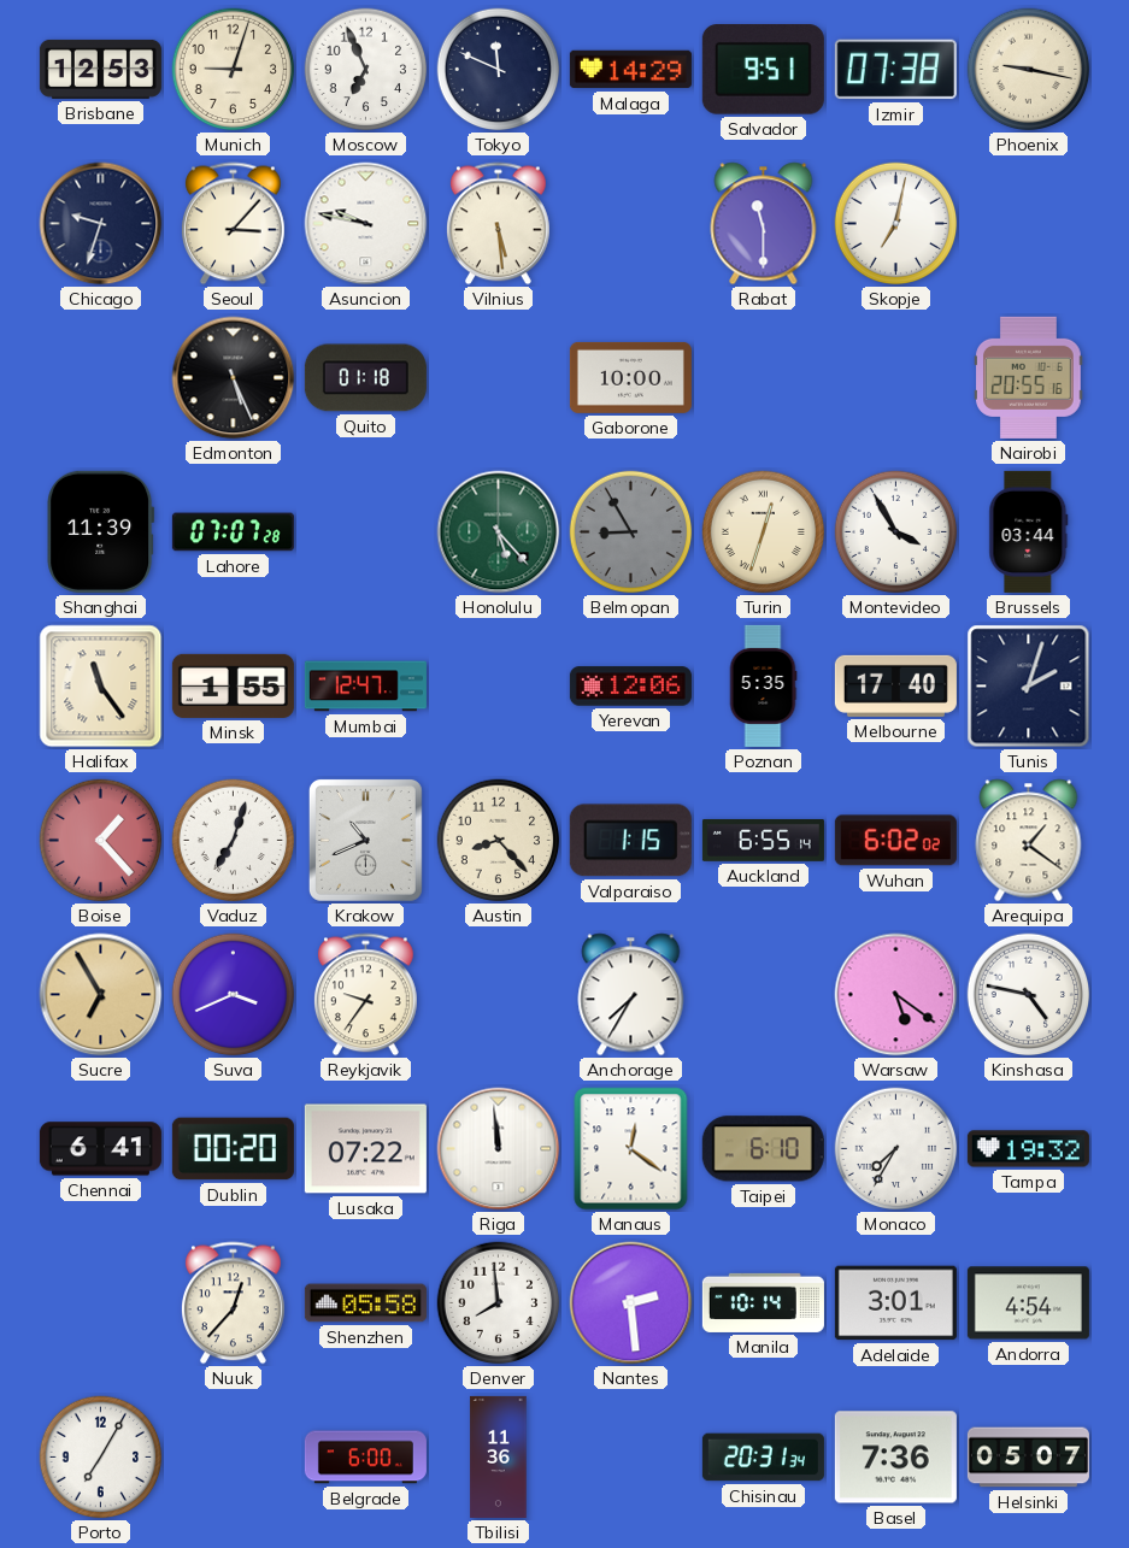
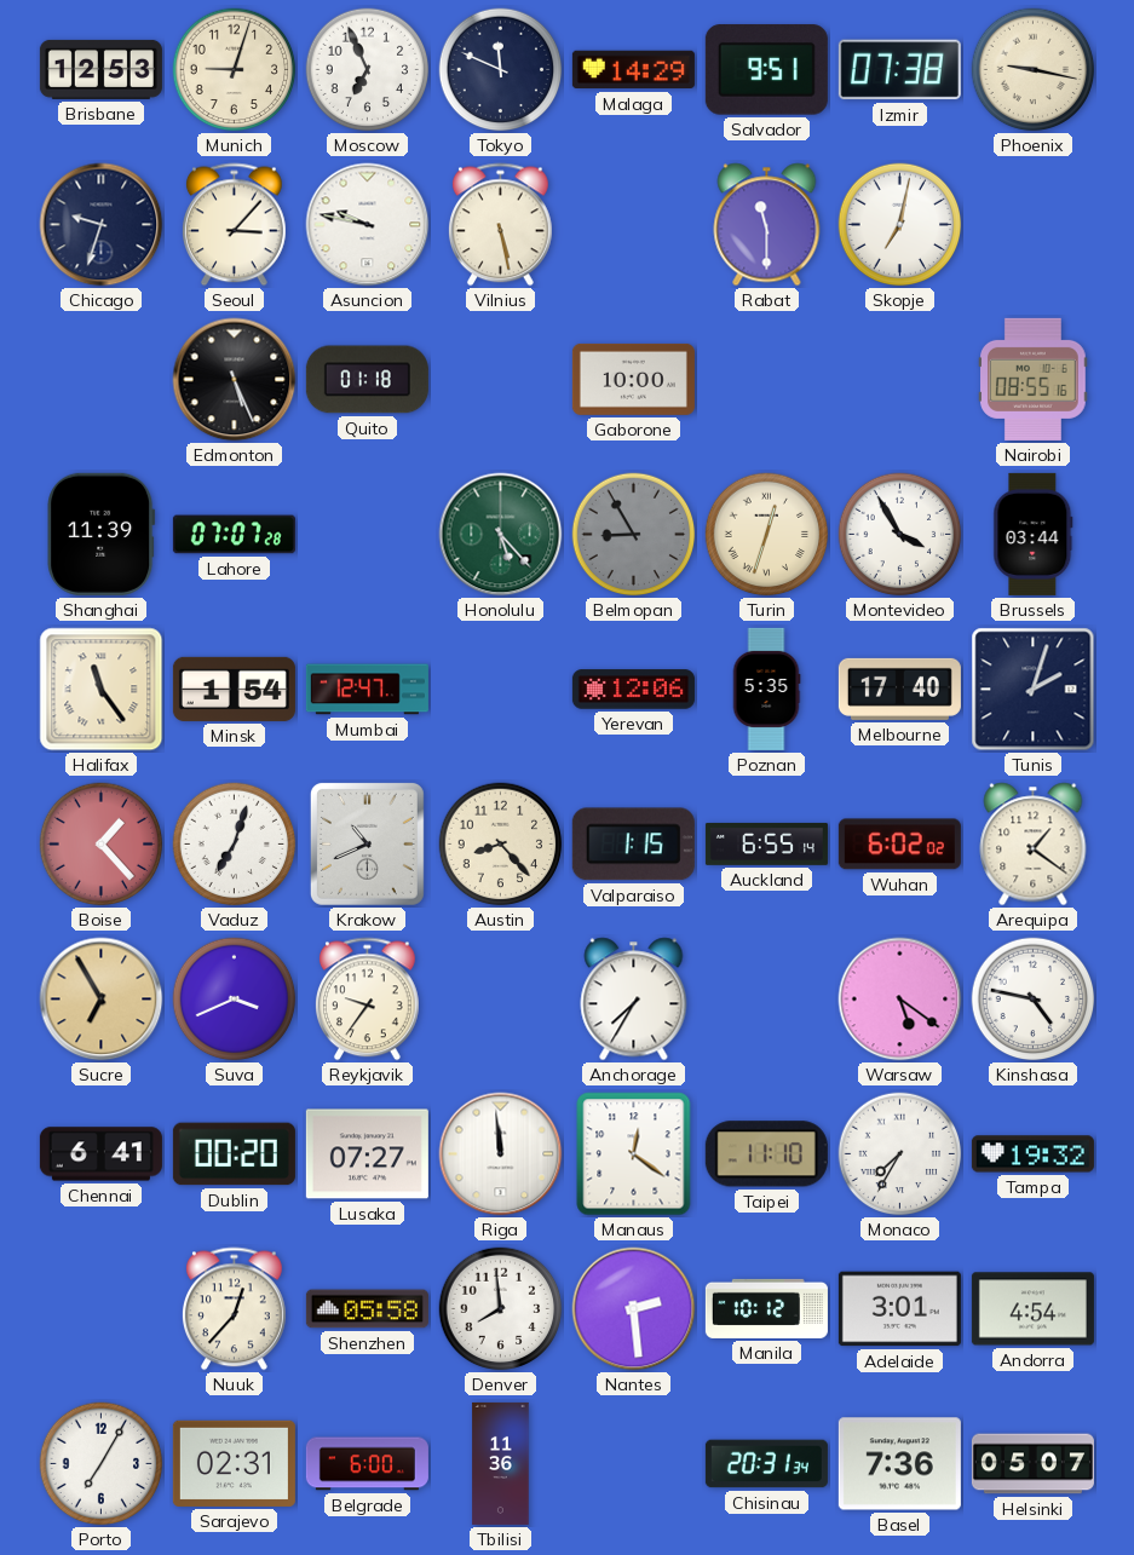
Vilnius: 5:29 -> 5:28
Nairobi: 20:55 -> 08:55
Minsk: 1:55 -> 1:54
Lusaka: 07:22 -> 07:27
Taipei: 6:10 -> 11:10
Manila: 10:14 -> 10:12
Sarajevo: none -> 02:31
